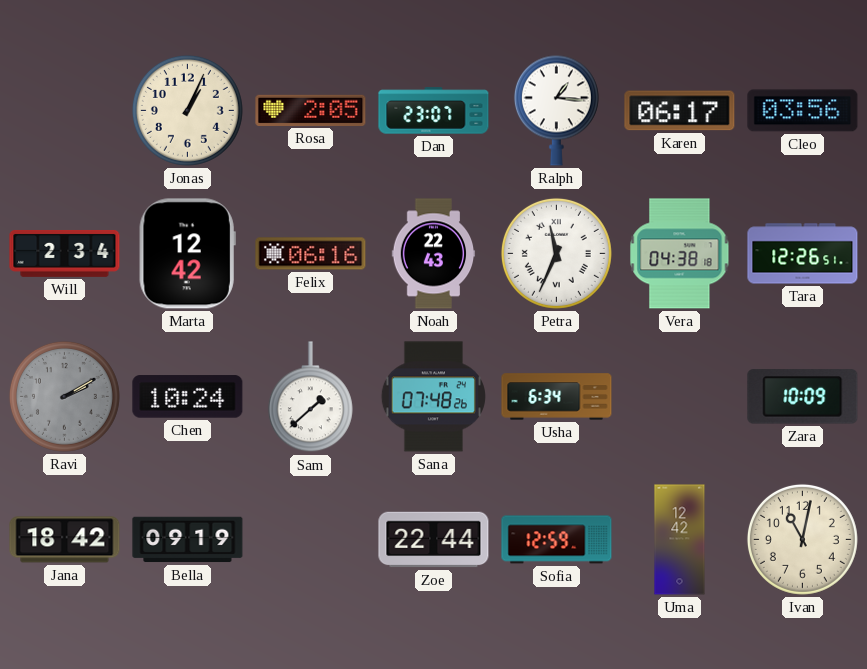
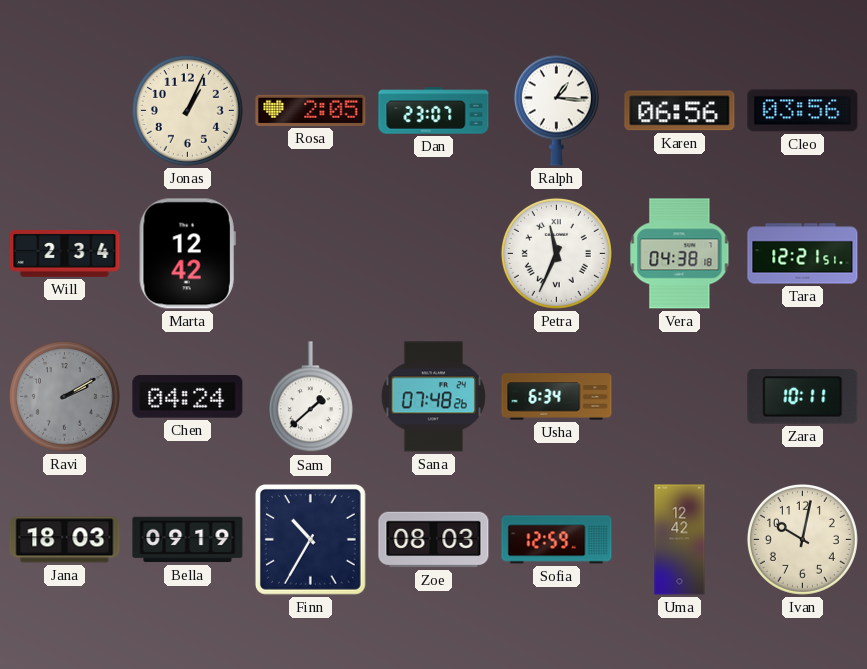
Karen: 06:17 -> 06:56
Felix: 06:16 -> none
Noah: 22:43 -> none
Tara: 12:26 -> 12:21
Chen: 10:24 -> 04:24
Zara: 10:09 -> 10:11
Jana: 18:42 -> 18:03
Finn: none -> 10:35
Zoe: 22:44 -> 08:03
Ivan: 11:02 -> 10:02
